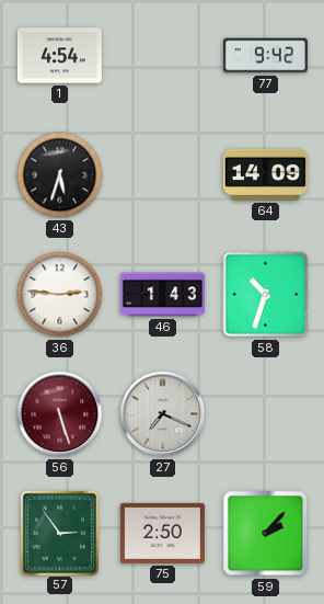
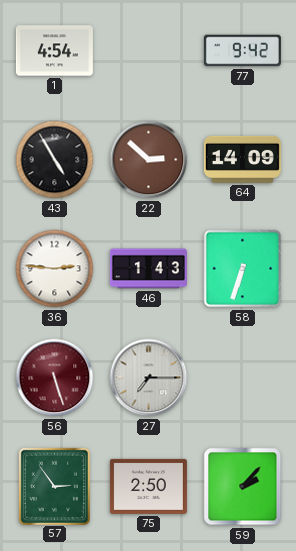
43: 5:33 -> 4:55
22: none -> 2:52
58: 10:33 -> 6:33
27: 7:19 -> 7:15
